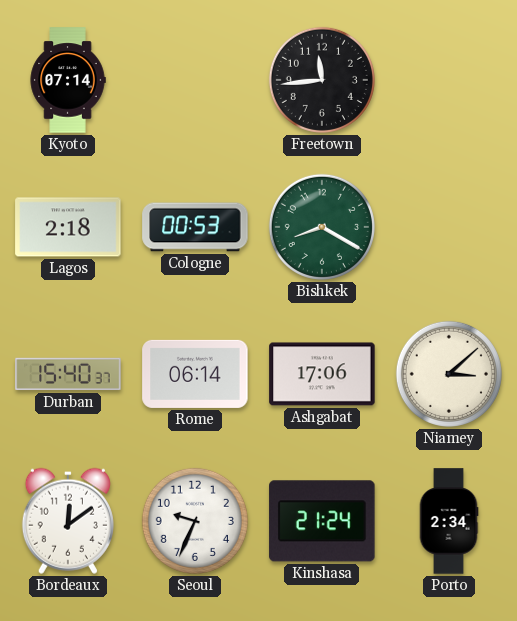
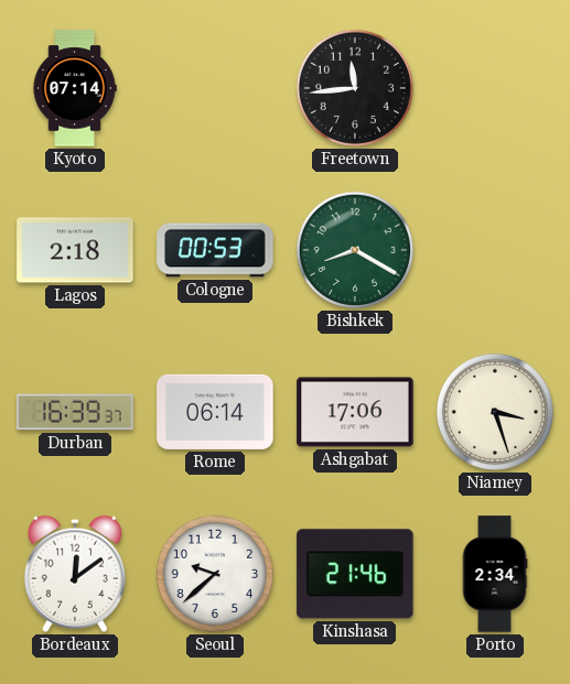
Durban: 15:40 -> 16:39
Niamey: 3:08 -> 3:27
Seoul: 9:34 -> 9:38
Kinshasa: 21:24 -> 21:46
